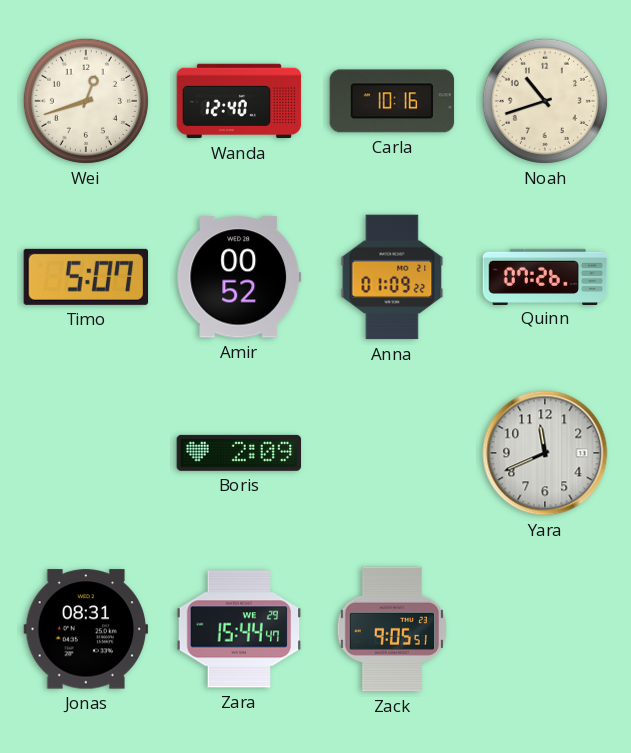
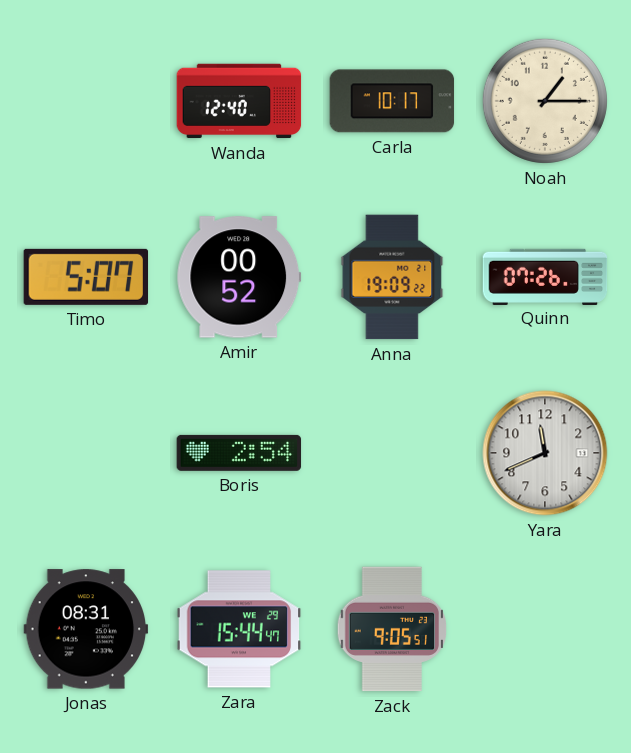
Wei: 12:42 -> none
Carla: 10:16 -> 10:17
Noah: 10:42 -> 1:15
Anna: 01:09 -> 19:09
Boris: 2:09 -> 2:54
